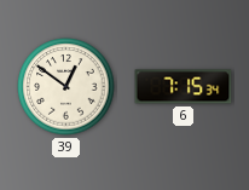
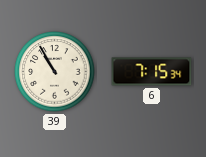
39: 12:51 -> 10:55
